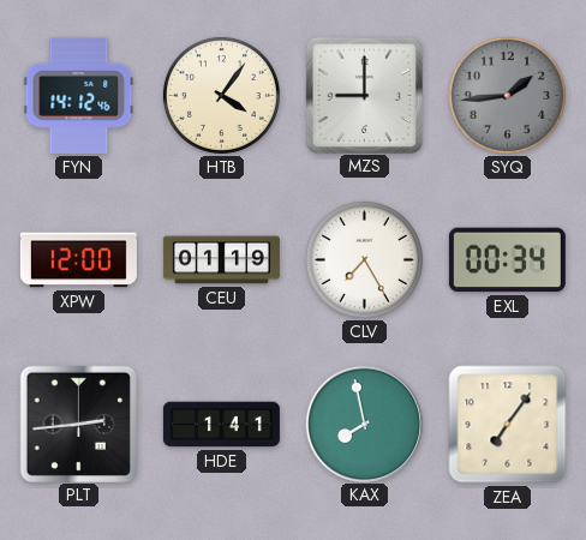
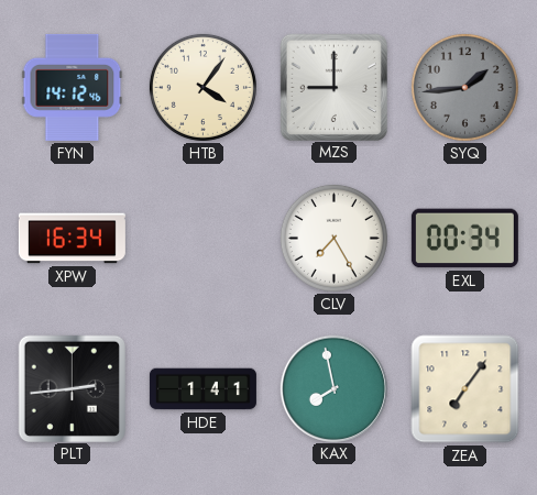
XPW: 12:00 -> 16:34
CEU: 01:19 -> none
